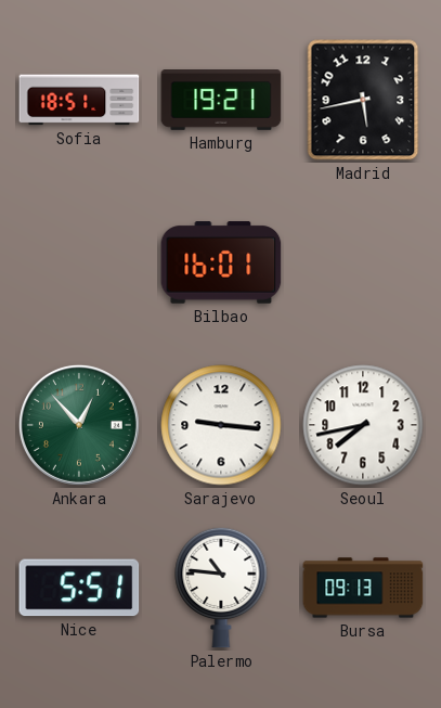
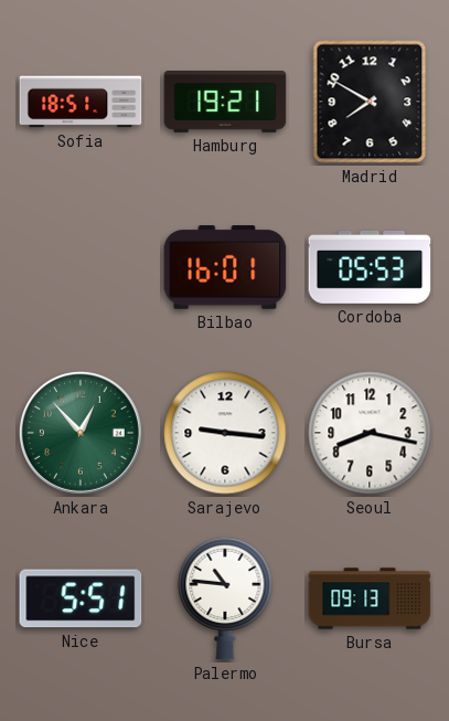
Madrid: 5:43 -> 7:50
Cordoba: none -> 05:53
Seoul: 7:43 -> 8:17
